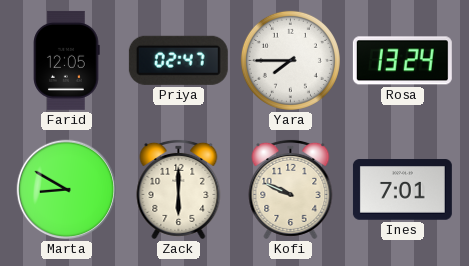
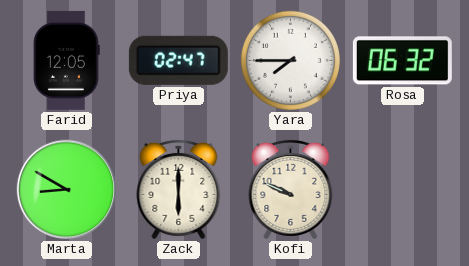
Rosa: 13:24 -> 06:32
Ines: 7:01 -> none
